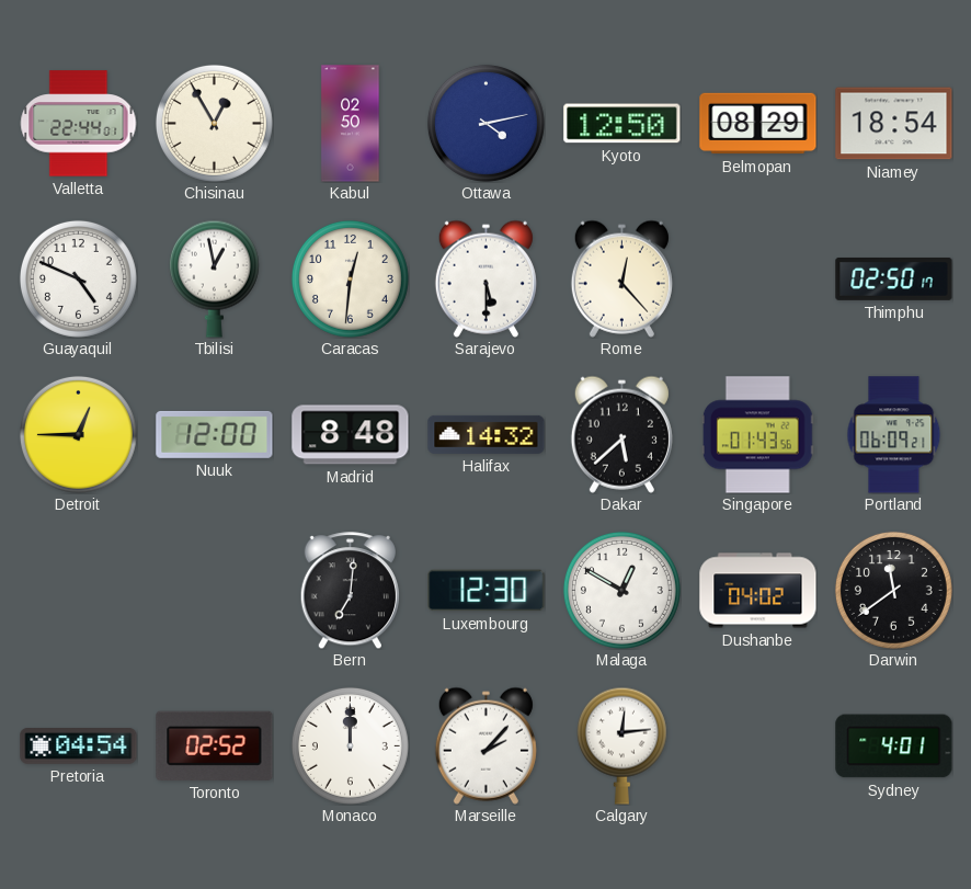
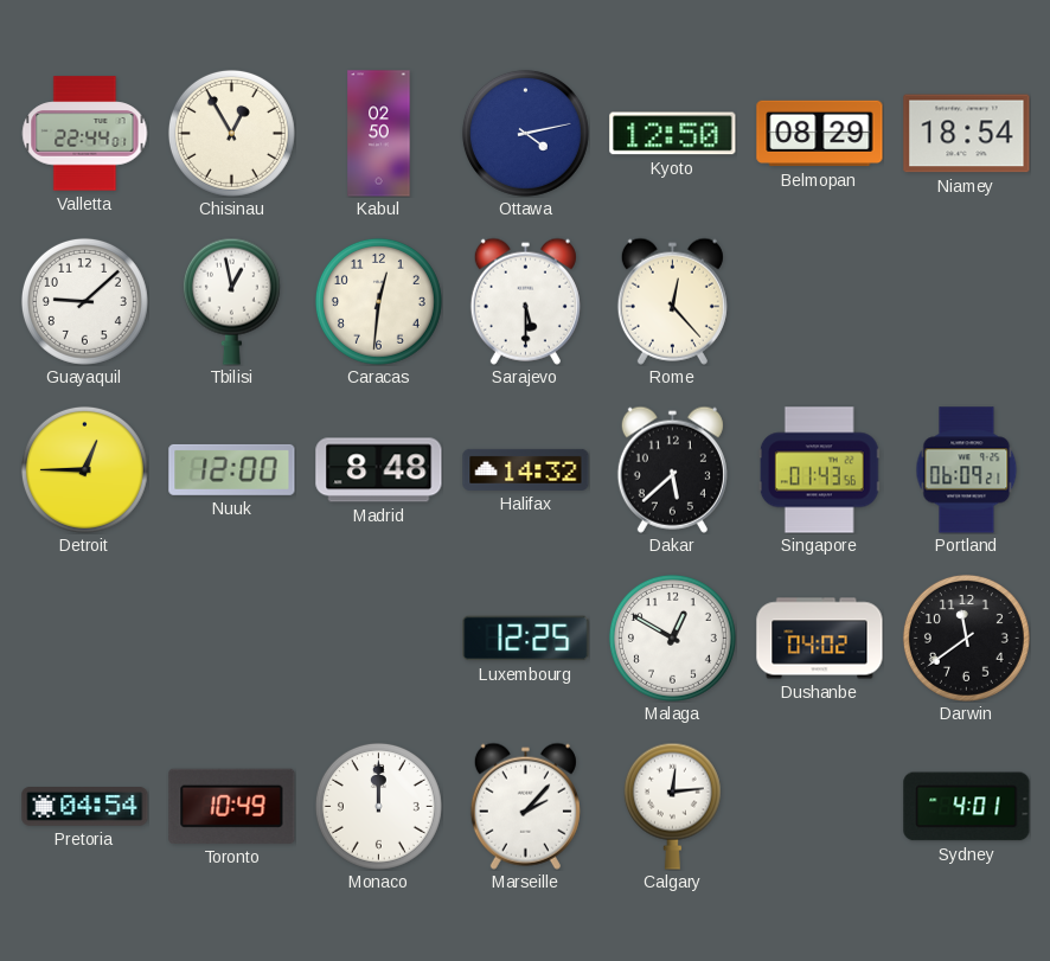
Guayaquil: 4:49 -> 9:08
Thimphu: 02:50 -> none
Bern: 7:01 -> none
Luxembourg: 12:30 -> 12:25
Toronto: 02:52 -> 10:49
